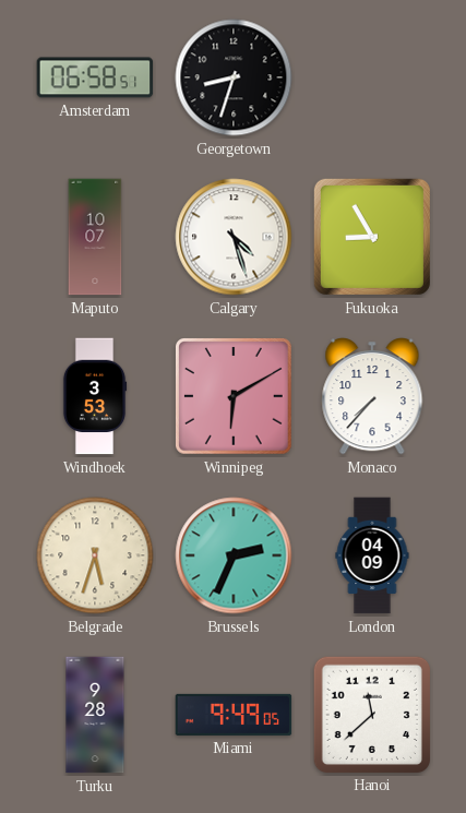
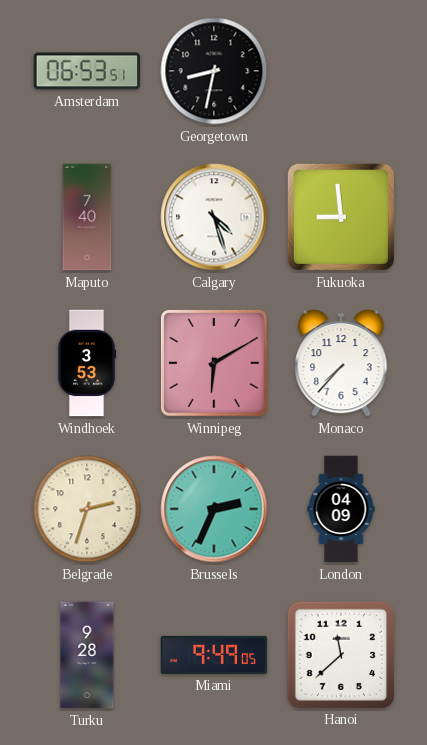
Amsterdam: 06:58 -> 06:53
Georgetown: 8:33 -> 8:32
Maputo: 10:07 -> 7:40
Fukuoka: 8:55 -> 8:59
Belgrade: 5:33 -> 2:33
